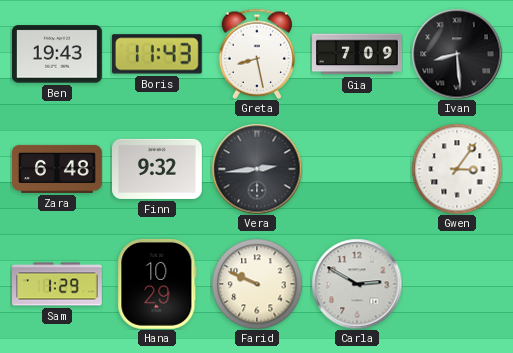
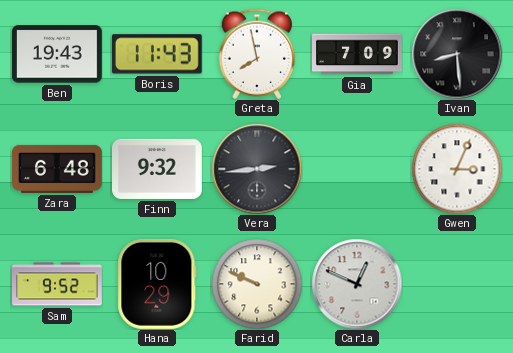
Greta: 8:28 -> 7:58
Gwen: 3:06 -> 3:04
Sam: 1:29 -> 9:52
Carla: 2:50 -> 12:49
